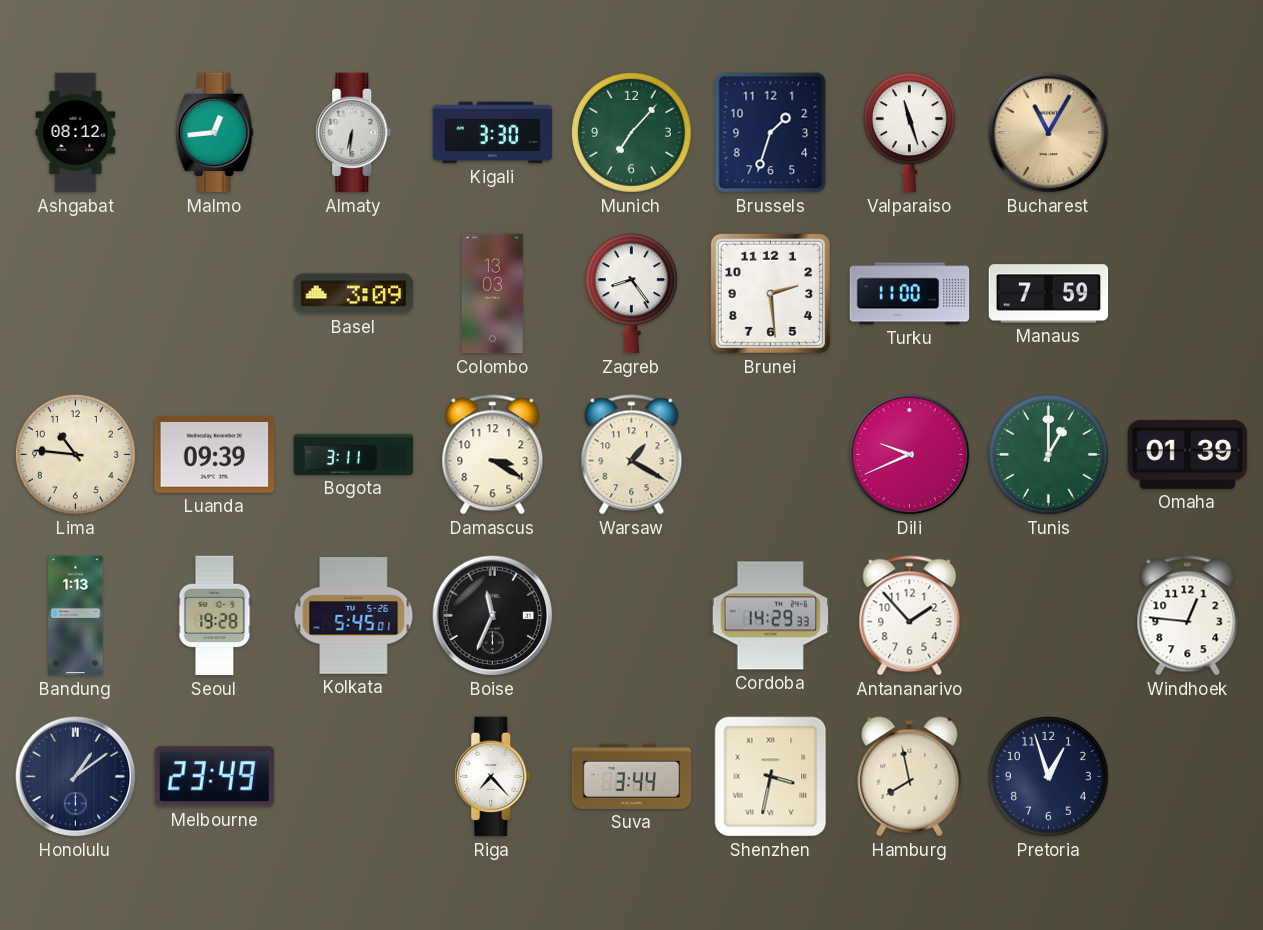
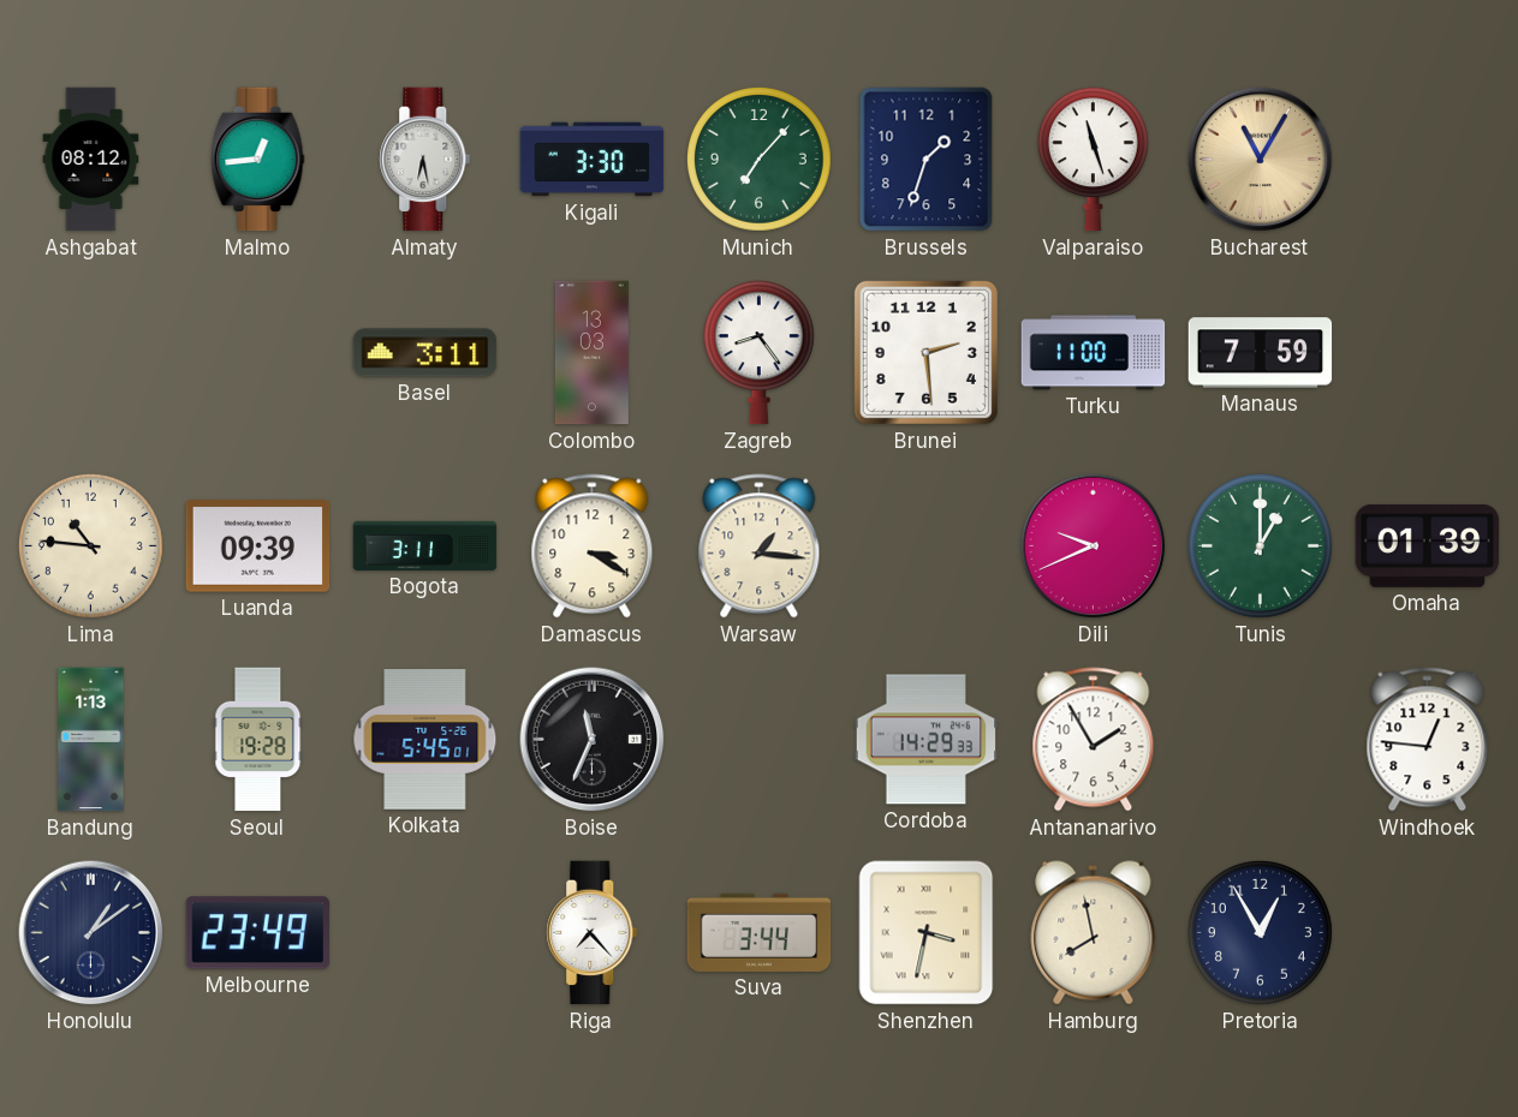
Almaty: 6:31 -> 6:28
Basel: 3:09 -> 3:11
Warsaw: 1:20 -> 1:16
Antananarivo: 1:53 -> 1:55
Pretoria: 12:57 -> 12:55
